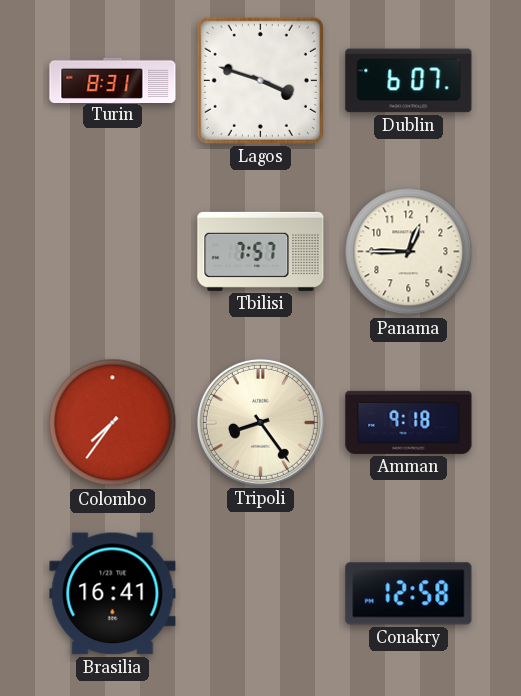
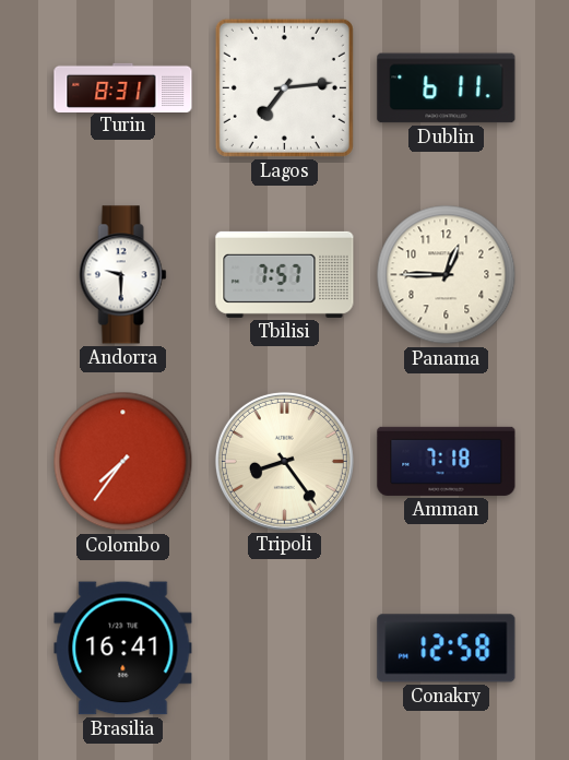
Lagos: 3:48 -> 7:14
Dublin: 6:07 -> 6:11
Andorra: none -> 9:30
Amman: 9:18 -> 7:18
